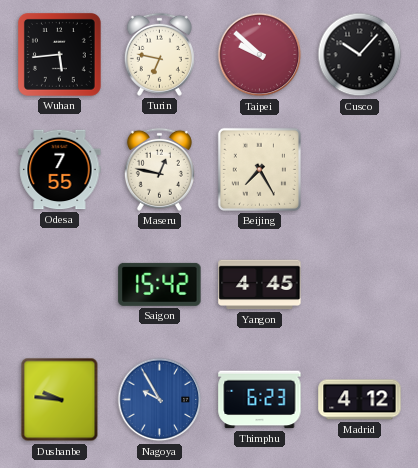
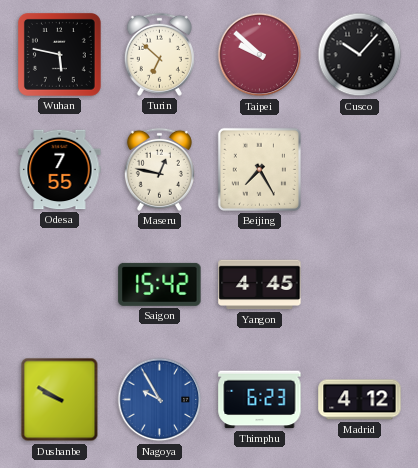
Wuhan: 5:44 -> 5:47
Turin: 6:47 -> 6:52
Dushanbe: 9:46 -> 9:50
